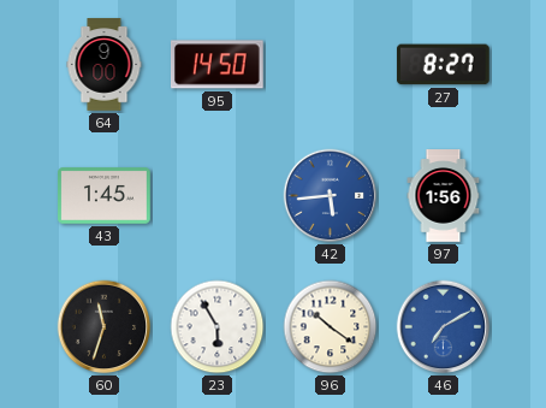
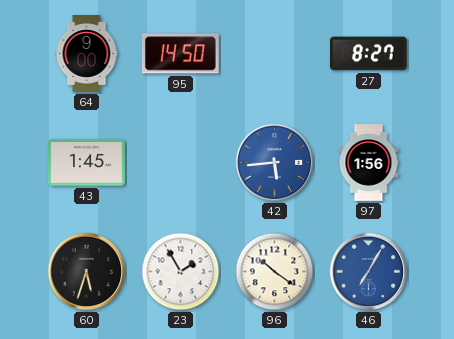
60: 11:33 -> 5:33
23: 5:55 -> 1:55
46: 7:10 -> 7:05
